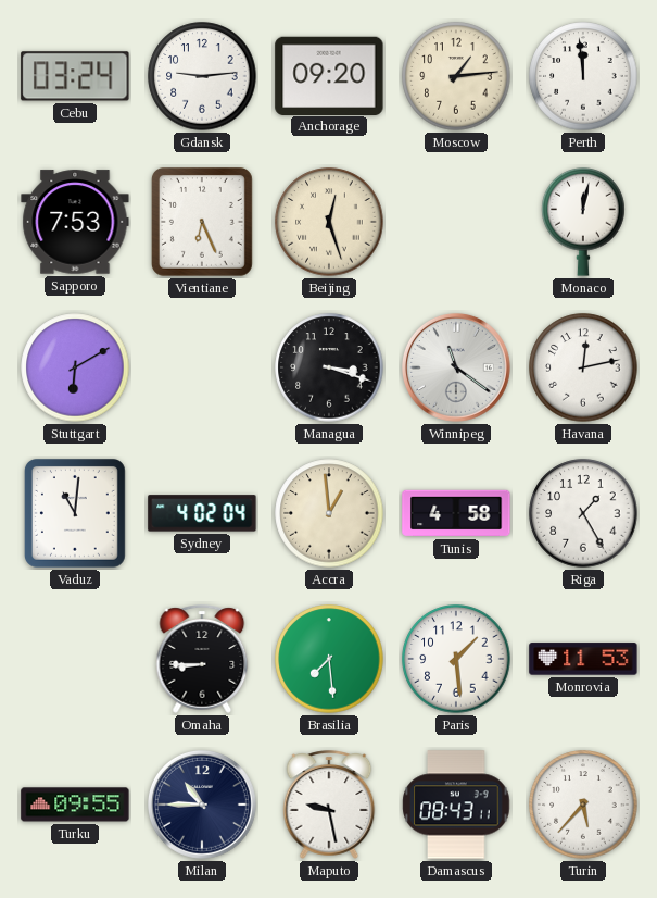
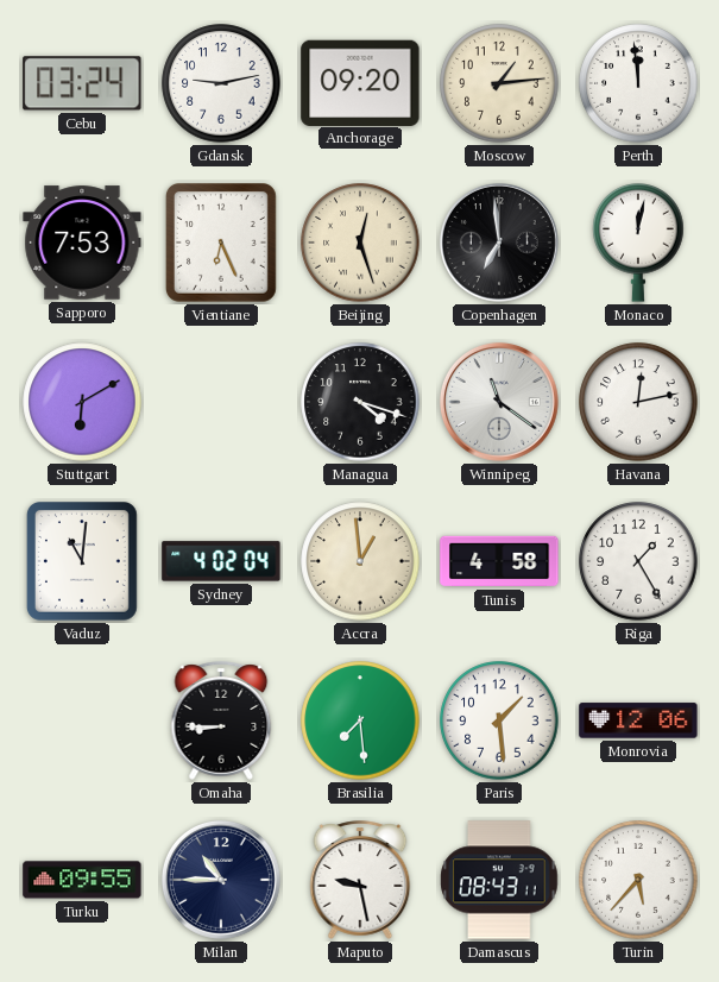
Gdansk: 9:14 -> 9:13
Copenhagen: none -> 6:59
Managua: 3:18 -> 4:18
Monrovia: 11:53 -> 12:06
